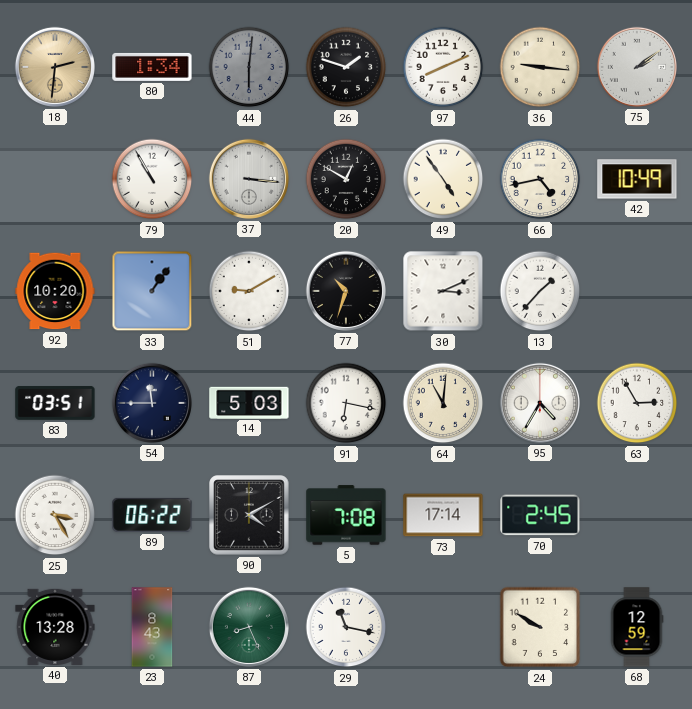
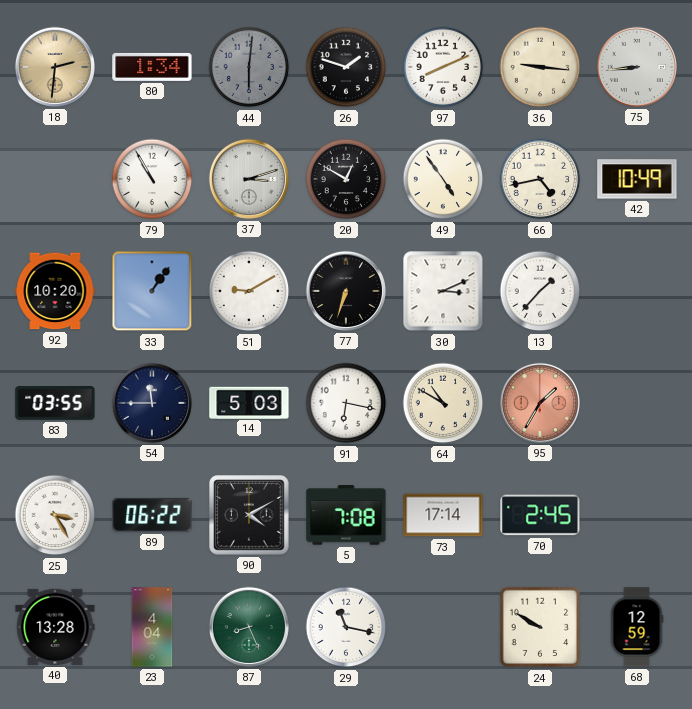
75: 2:09 -> 8:44
37: 3:16 -> 3:12
77: 10:33 -> 6:33
83: 03:51 -> 03:55
64: 11:01 -> 10:50
95: 4:35 -> 1:35
95 dial: white -> salmon
63: 2:55 -> none
23: 8:43 -> 4:04
